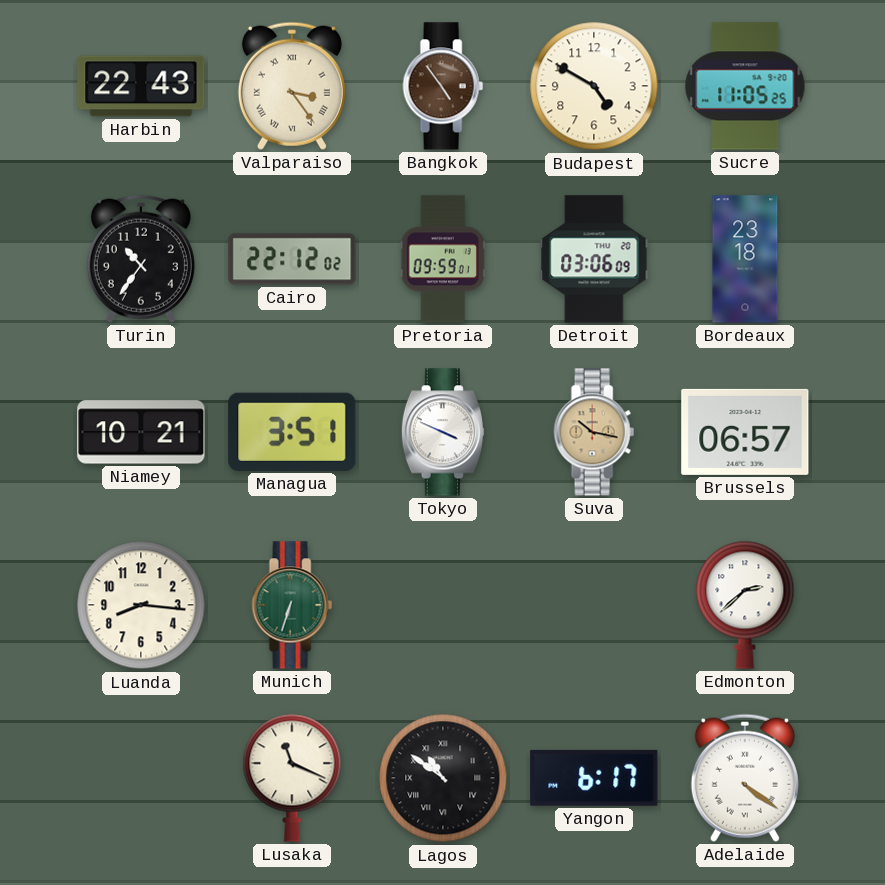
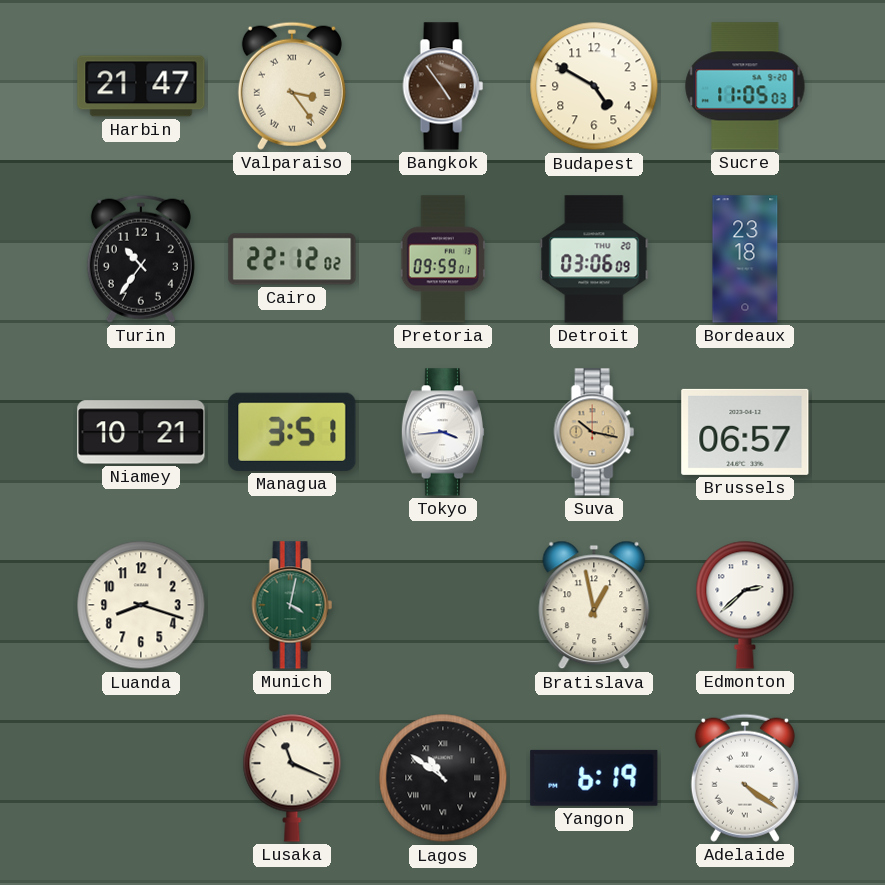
Harbin: 22:43 -> 21:47
Sucre: 11:05:25 -> 11:05:03
Tokyo: 3:49 -> 3:44
Luanda: 8:16 -> 8:18
Munich: 6:33 -> 4:02
Bratislava: none -> 12:58
Yangon: 6:17 -> 6:19
